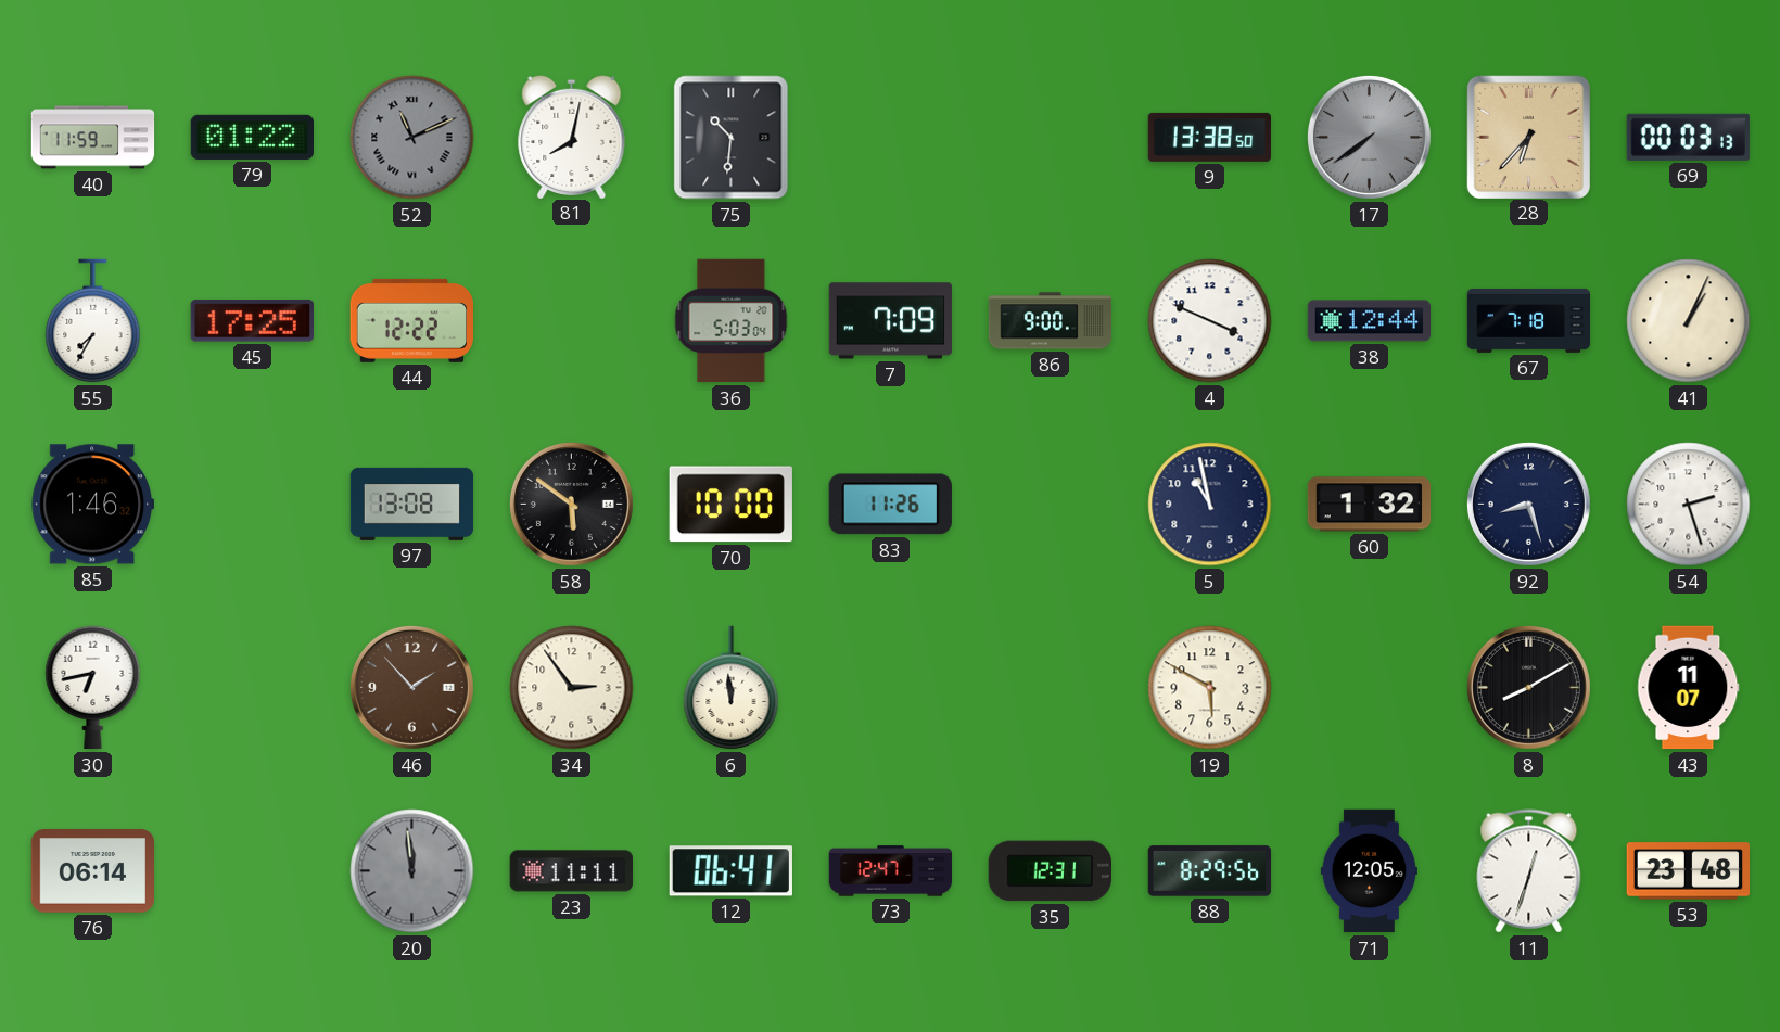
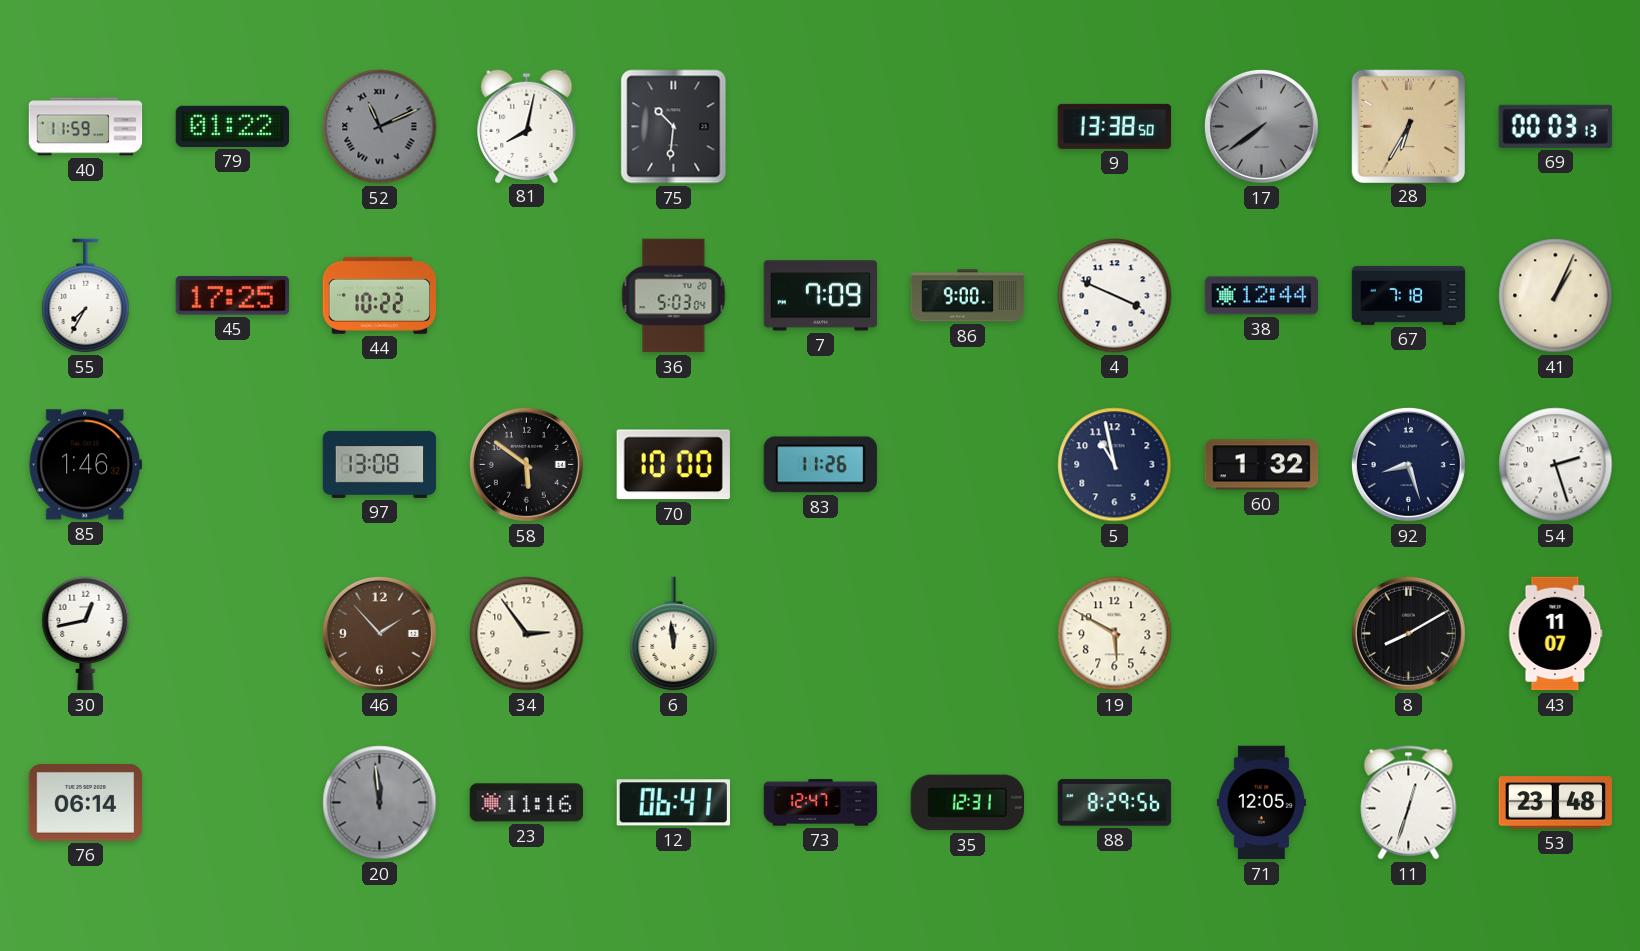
28: 6:37 -> 6:35
44: 12:22 -> 10:22
30: 6:43 -> 12:43
23: 11:11 -> 11:16
